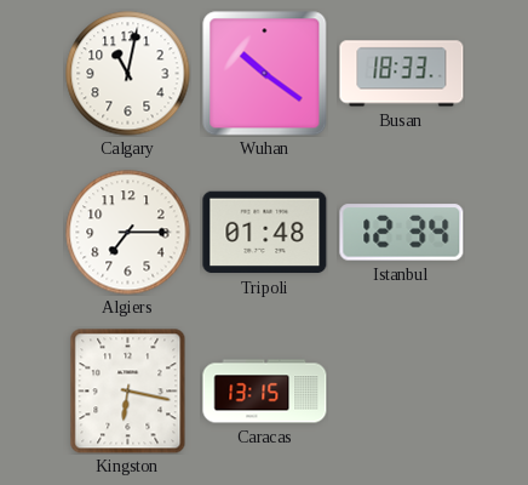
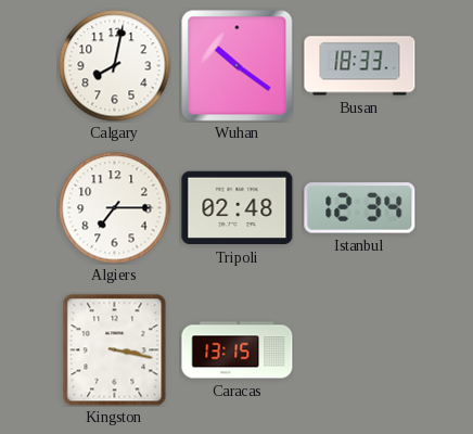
Calgary: 11:02 -> 8:02
Tripoli: 01:48 -> 02:48
Kingston: 6:17 -> 3:17
